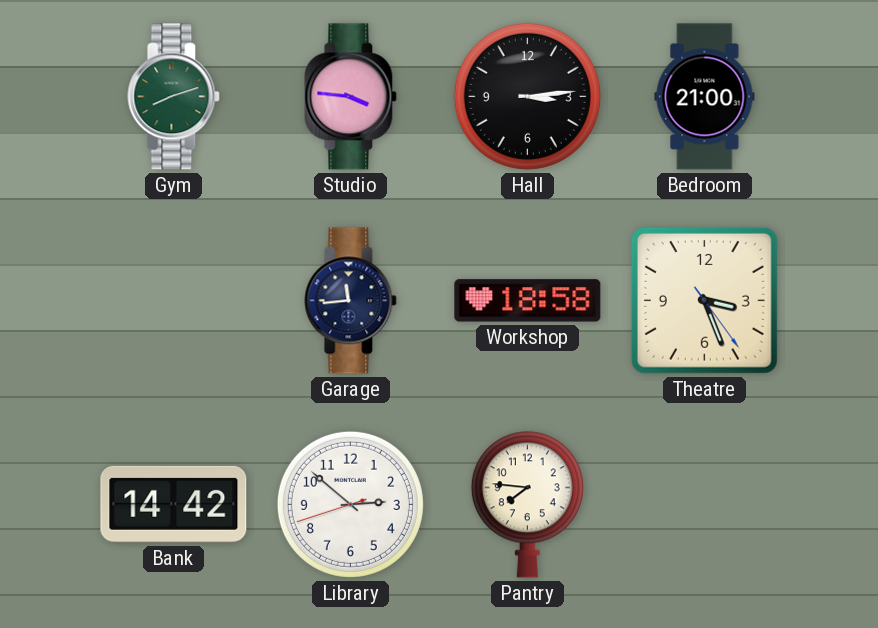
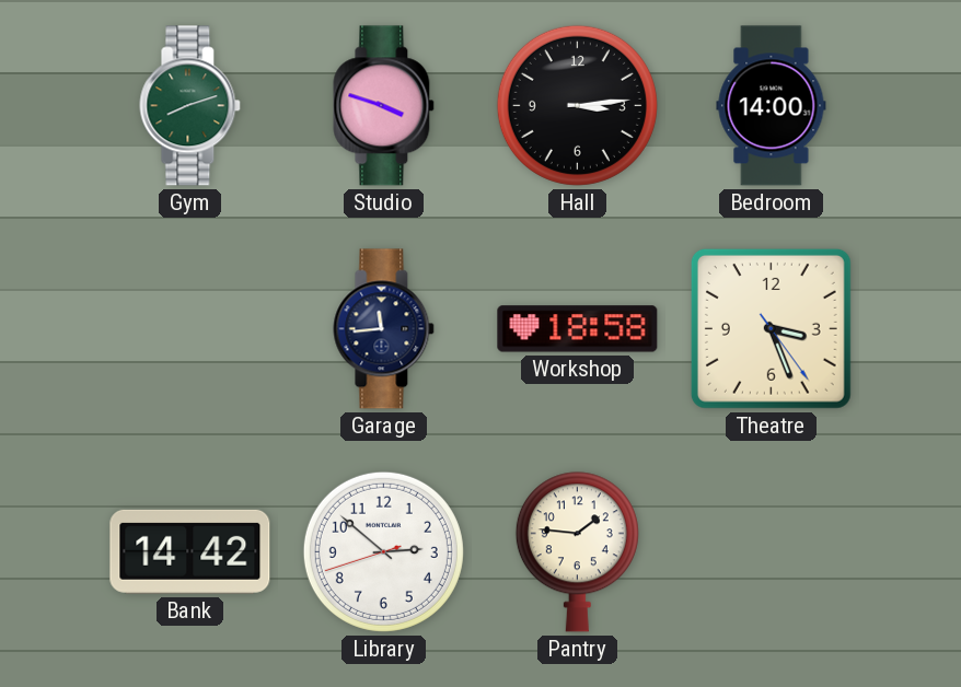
Studio: 3:46 -> 3:48
Bedroom: 21:00 -> 14:00
Pantry: 7:46 -> 1:46
